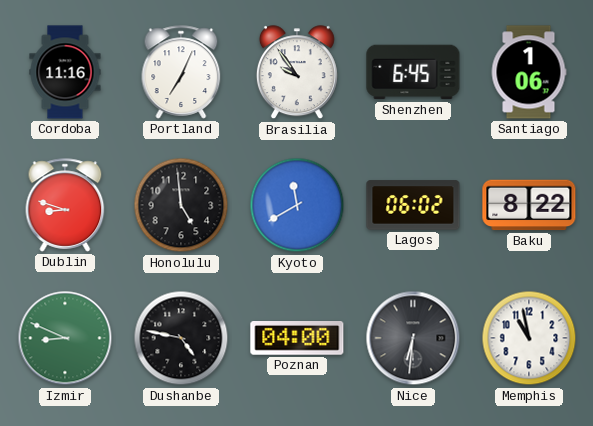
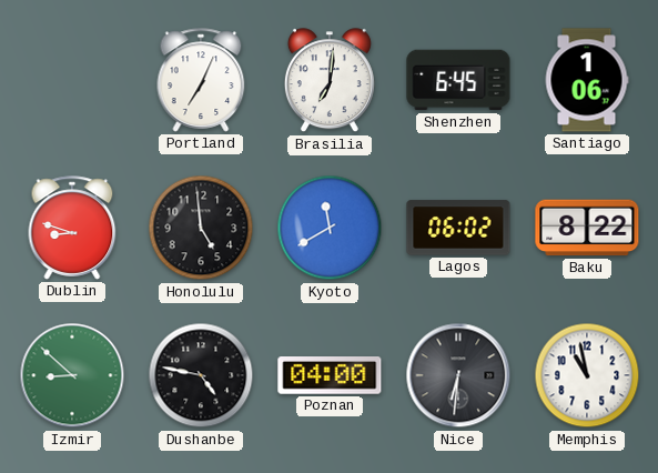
Cordoba: 11:16 -> none
Brasilia: 9:54 -> 7:01
Izmir: 8:49 -> 8:52
